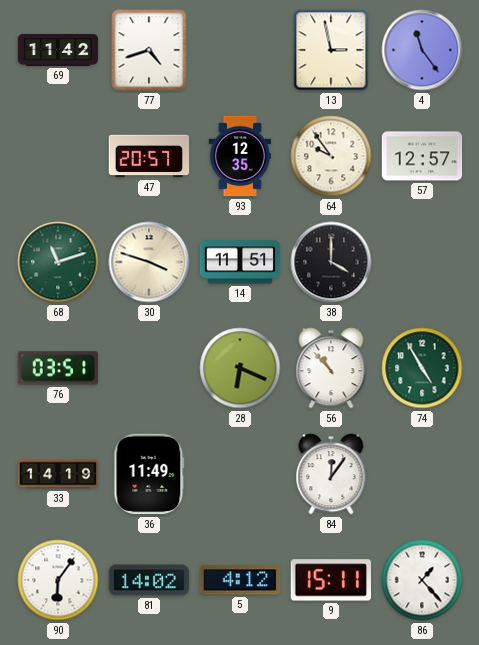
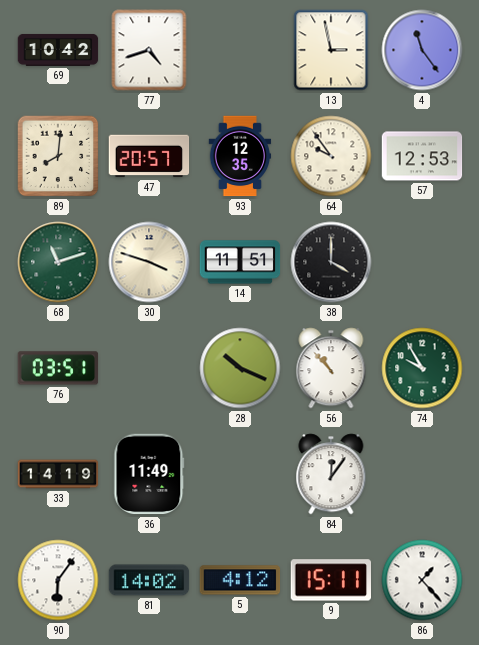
69: 11:42 -> 10:42
89: none -> 8:01
57: 12:57 -> 12:53
28: 6:19 -> 10:19
74: 4:55 -> 9:55
